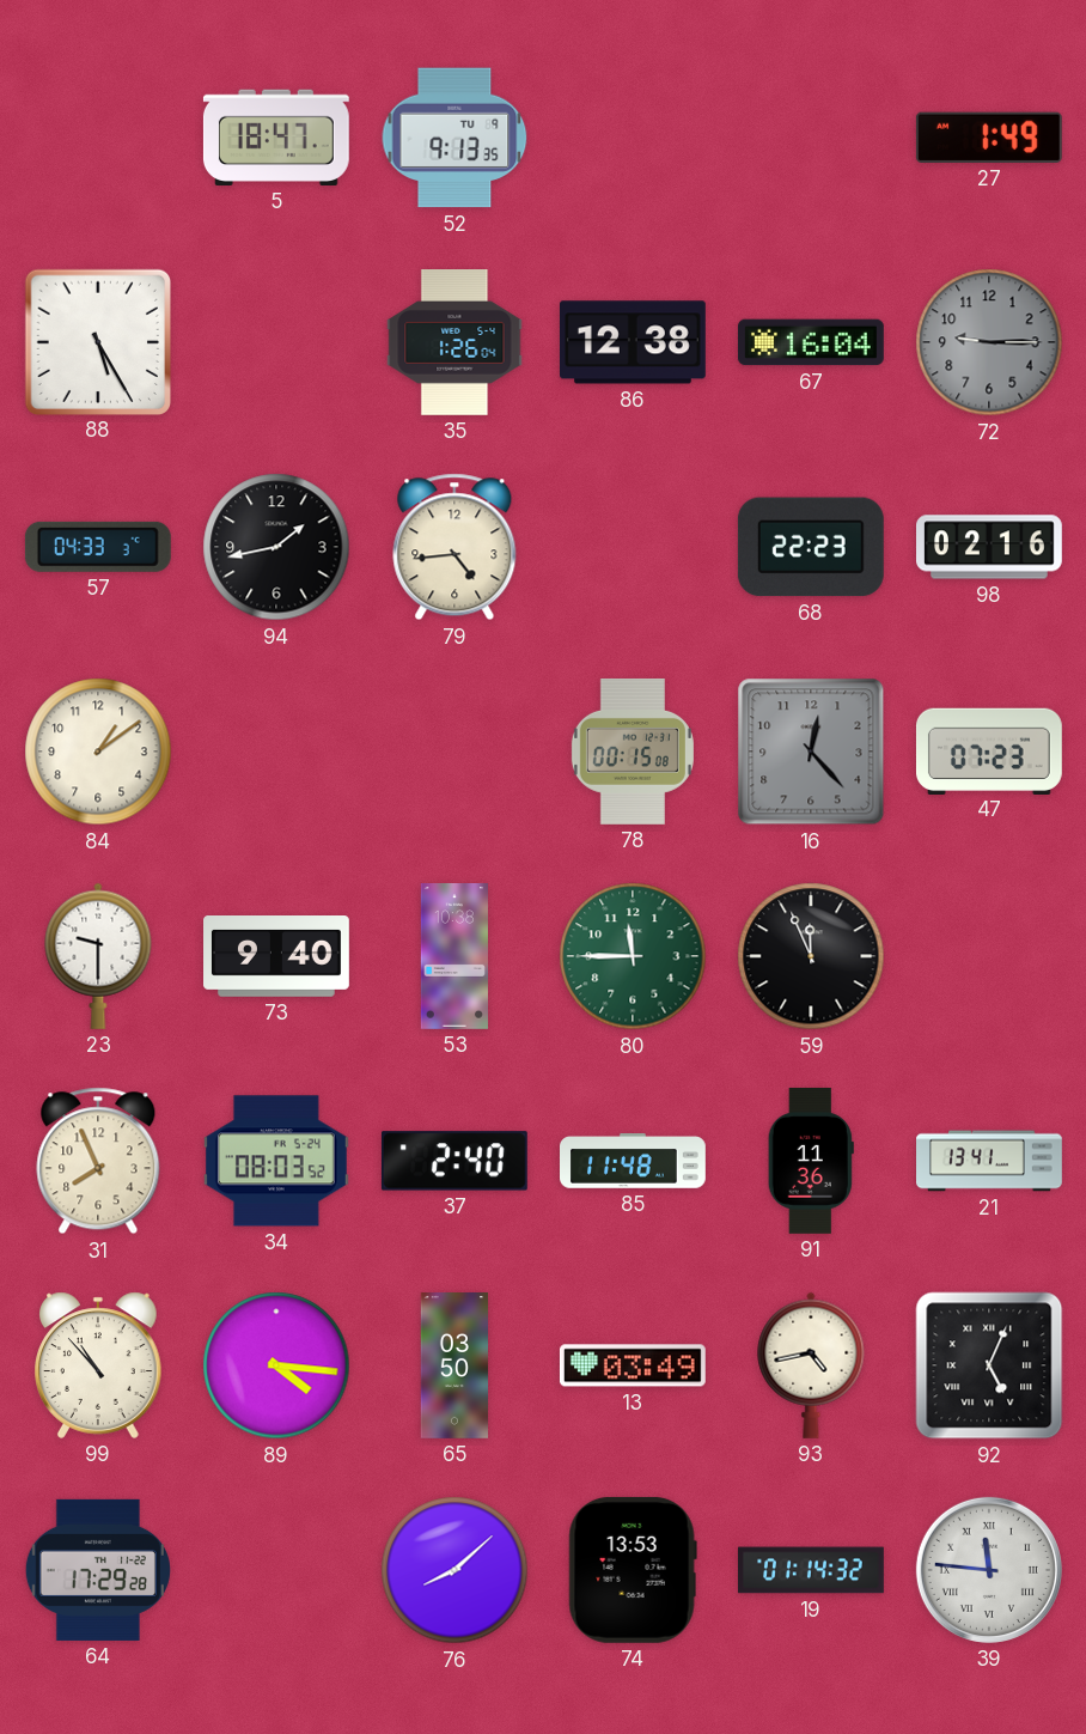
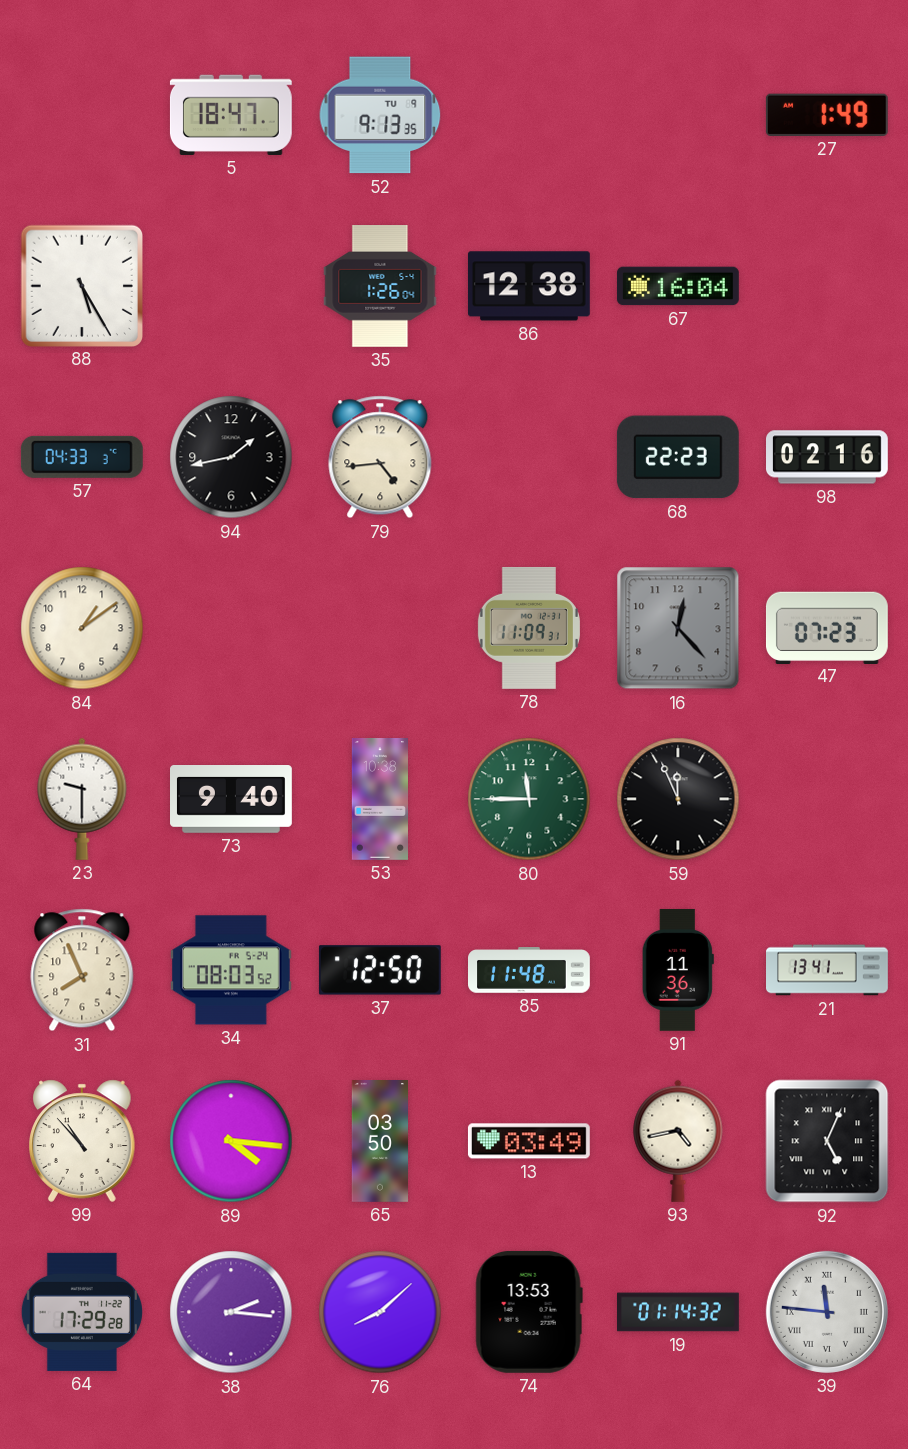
72: 9:15 -> none
78: 00:15 -> 11:09
37: 2:40 -> 12:50
38: none -> 2:16
